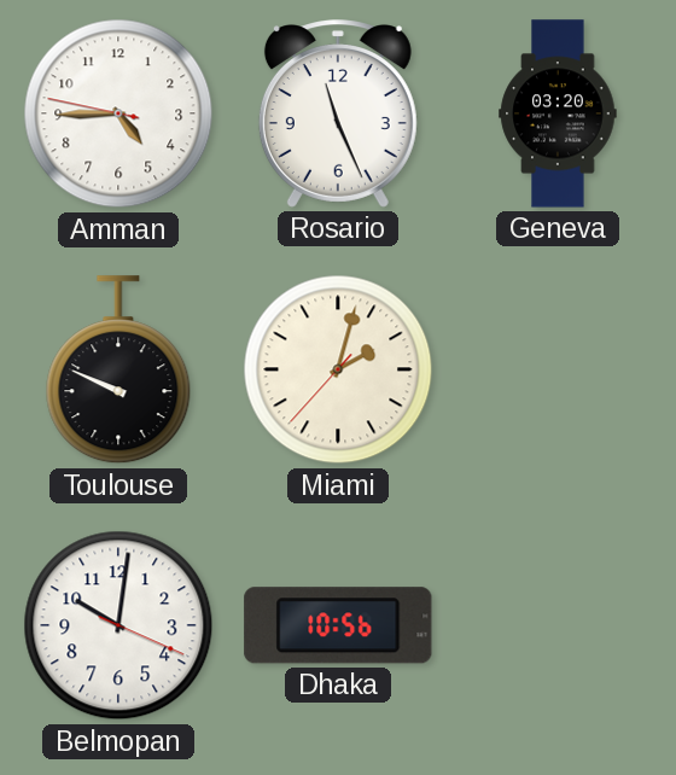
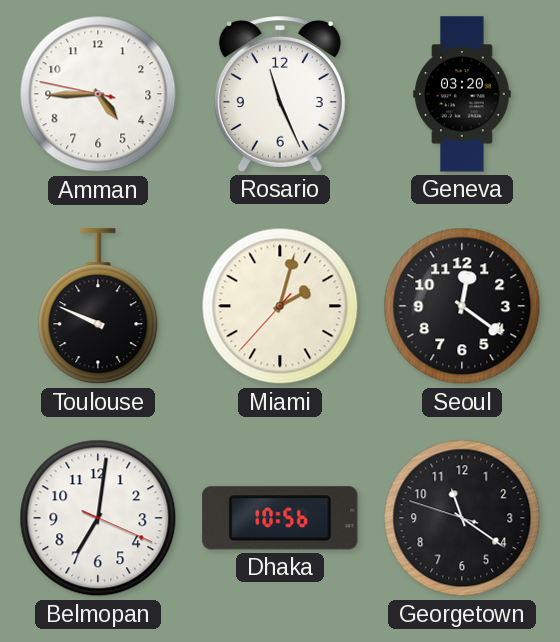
Seoul: none -> 12:21
Belmopan: 10:01 -> 7:01
Georgetown: none -> 11:20
